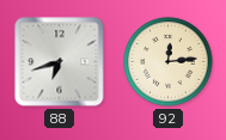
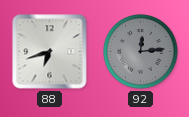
92 dial: cream -> grey
